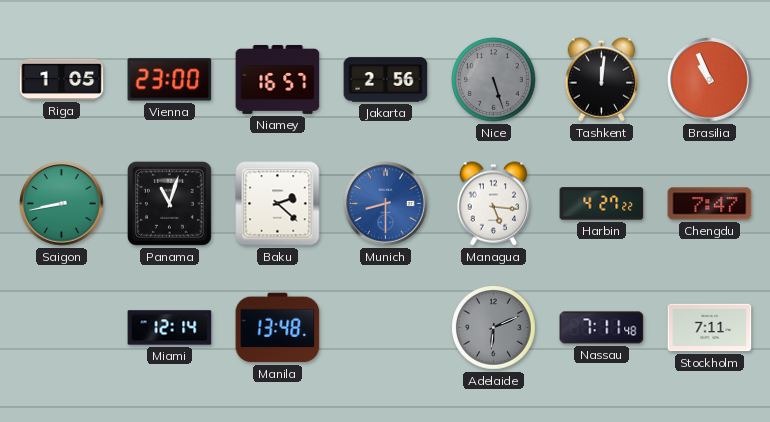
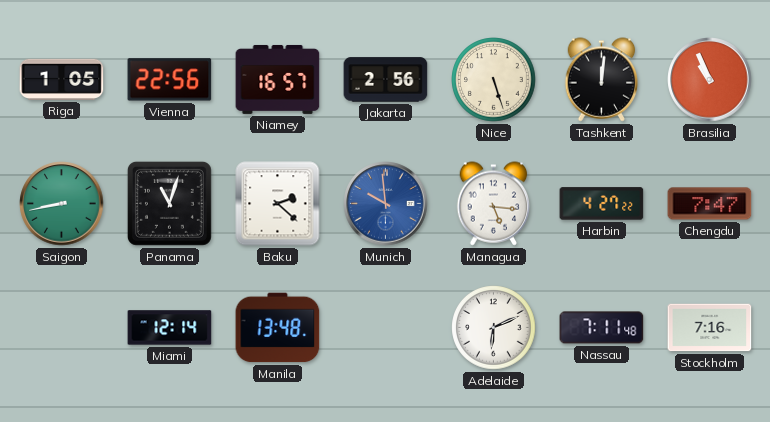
Vienna: 23:00 -> 22:56
Nice dial: grey -> cream
Munich: 8:30 -> 9:59
Adelaide dial: grey -> white
Stockholm: 7:11 -> 7:16
